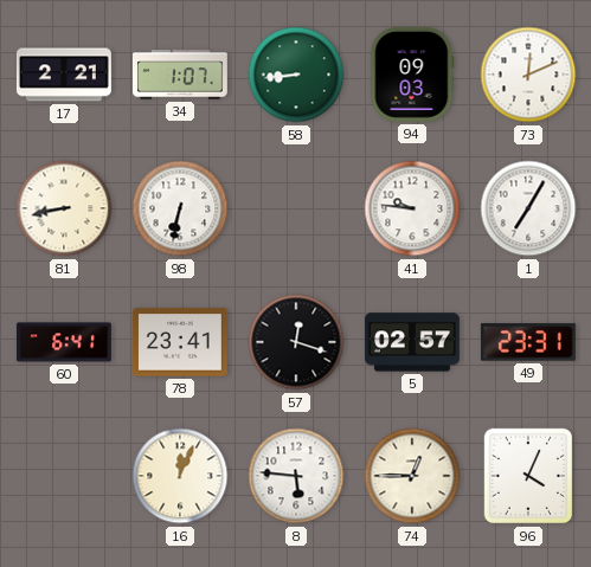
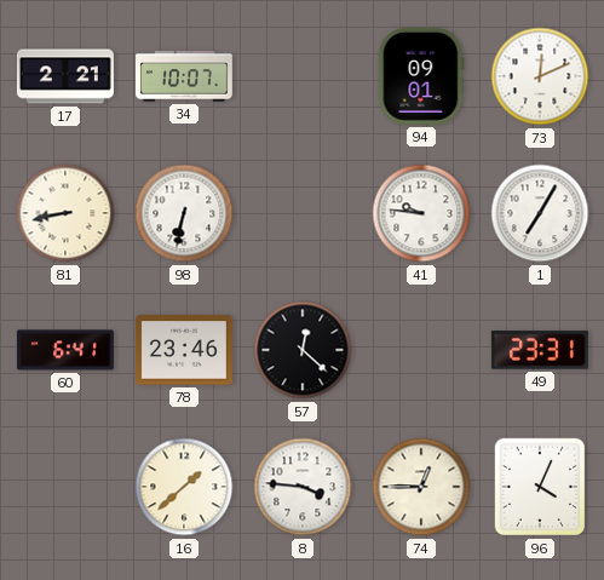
34: 1:07 -> 10:07
58: 8:44 -> none
94: 09:03 -> 09:01
78: 23:41 -> 23:46
57: 12:18 -> 12:22
5: 02:57 -> none
16: 12:04 -> 1:38
8: 5:46 -> 3:46
